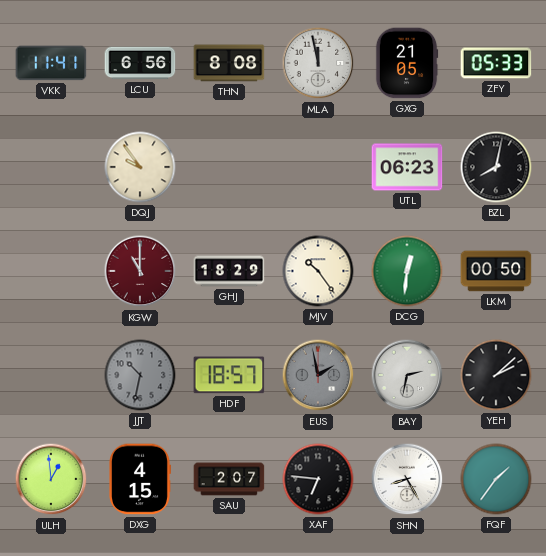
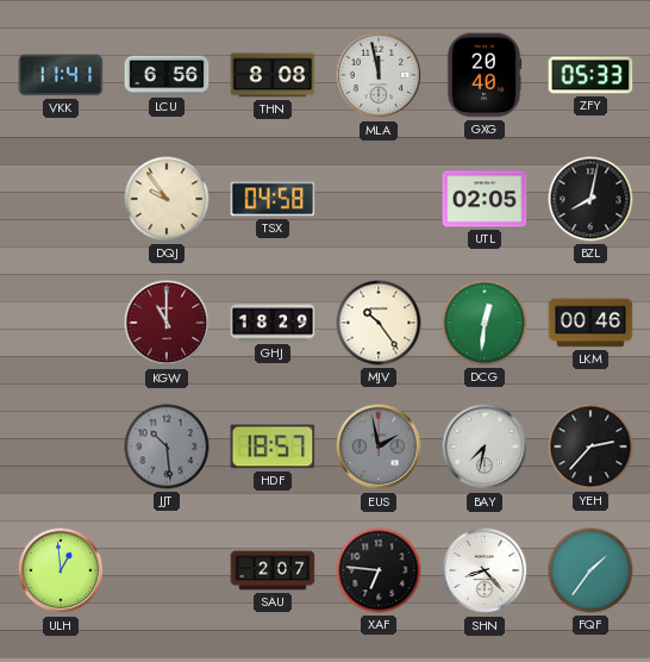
GXG: 21:05 -> 20:40
TSX: none -> 04:58
UTL: 06:23 -> 02:05
LKM: 00:50 -> 00:46
JJT: 10:32 -> 10:29
BAY: 2:32 -> 7:32
YEH: 2:08 -> 2:37
DXG: 4:15 -> none
SHN: 8:25 -> 8:23
